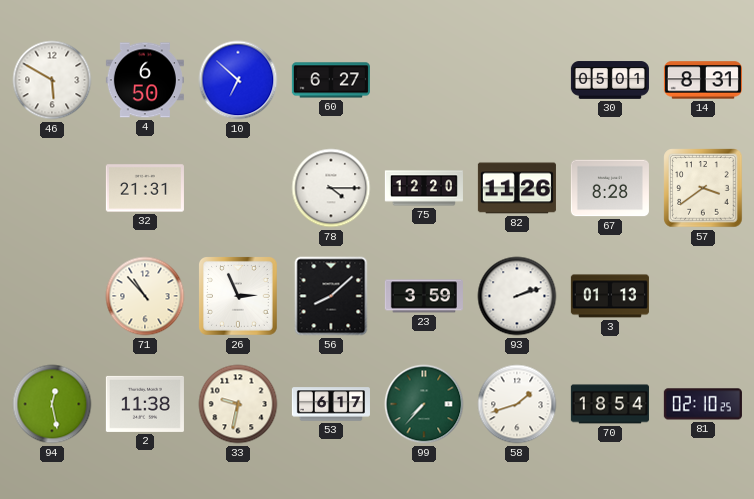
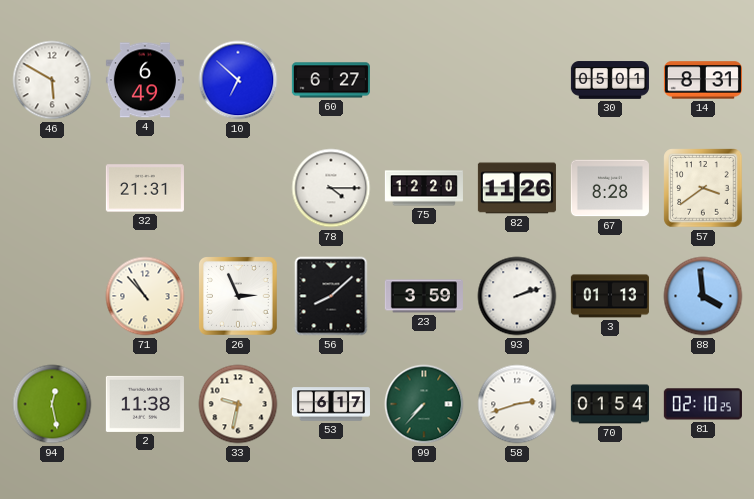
4: 6:50 -> 6:49
88: none -> 3:59
58: 1:42 -> 2:42
70: 18:54 -> 01:54
